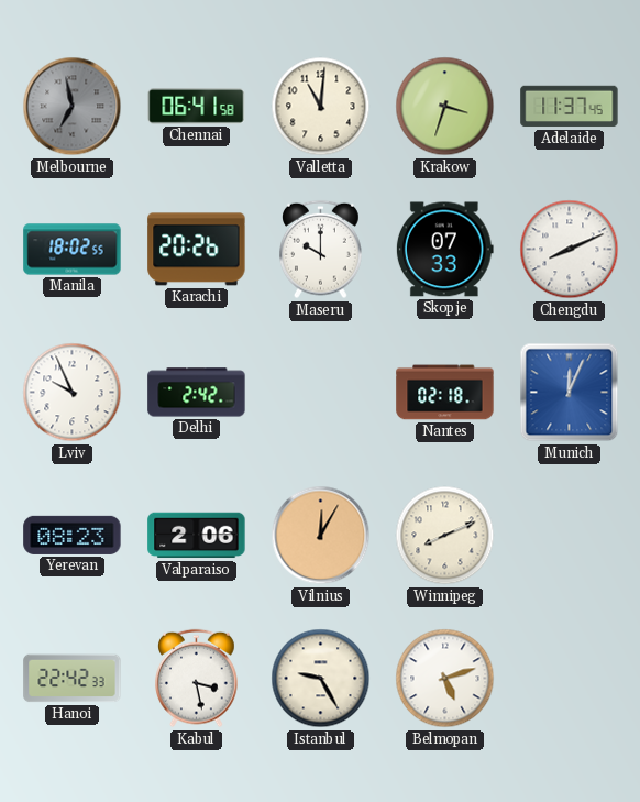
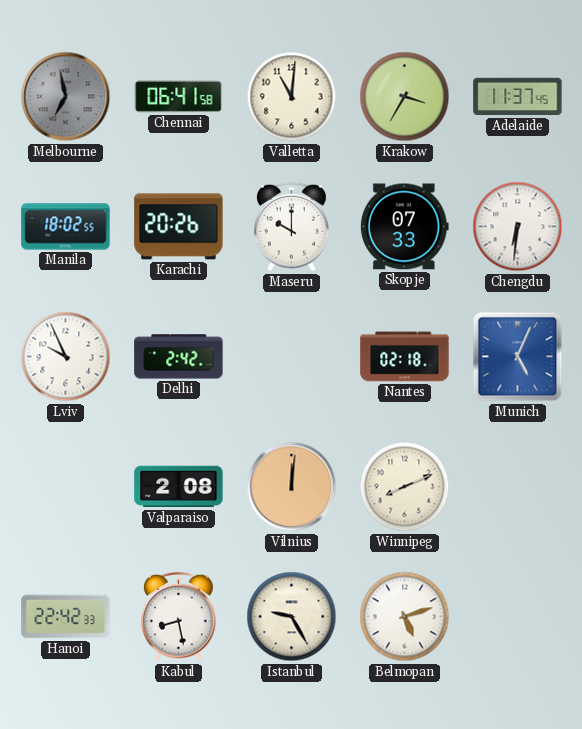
Krakow: 3:33 -> 3:35
Chengdu: 8:11 -> 6:31
Munich: 12:04 -> 5:04
Yerevan: 08:23 -> none
Valparaiso: 2:06 -> 2:08
Vilnius: 12:05 -> 12:01
Kabul: 3:28 -> 8:28
